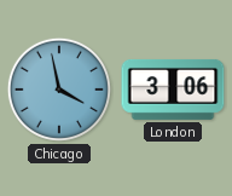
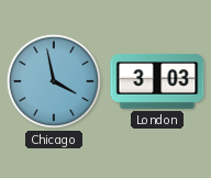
London: 3:06 -> 3:03
